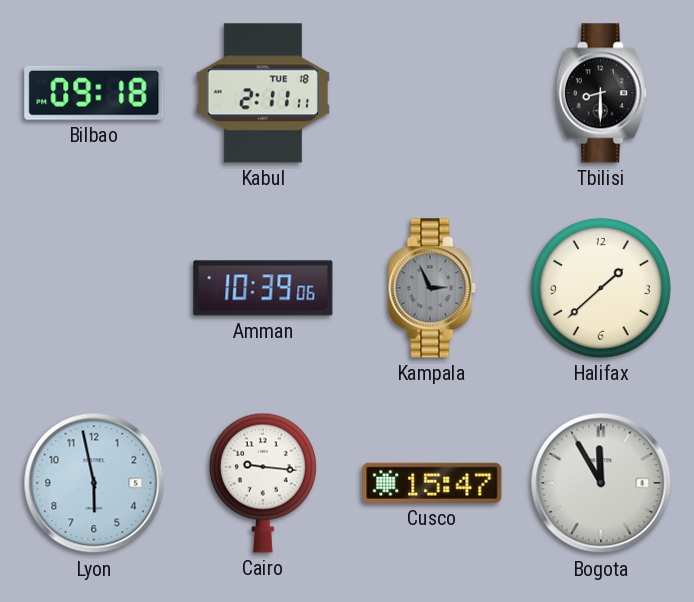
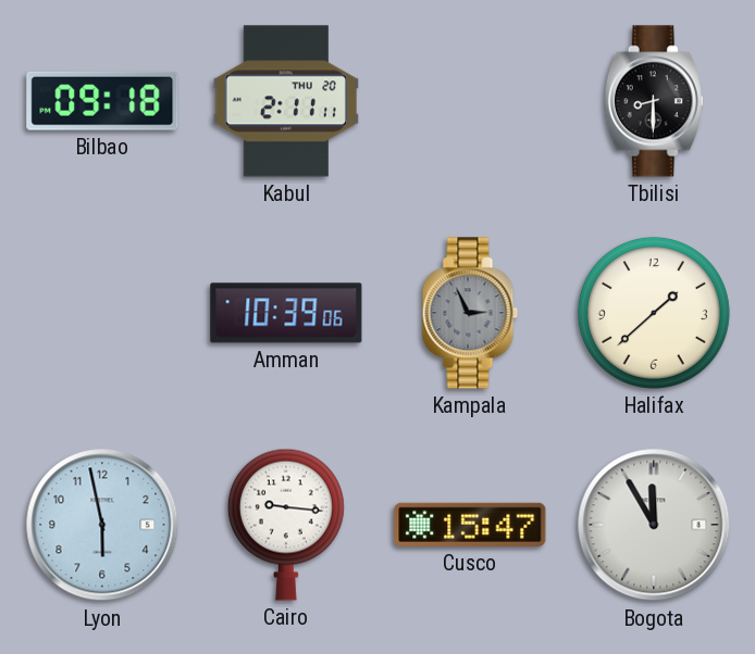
Kabul date: TUE 18 -> THU 20
